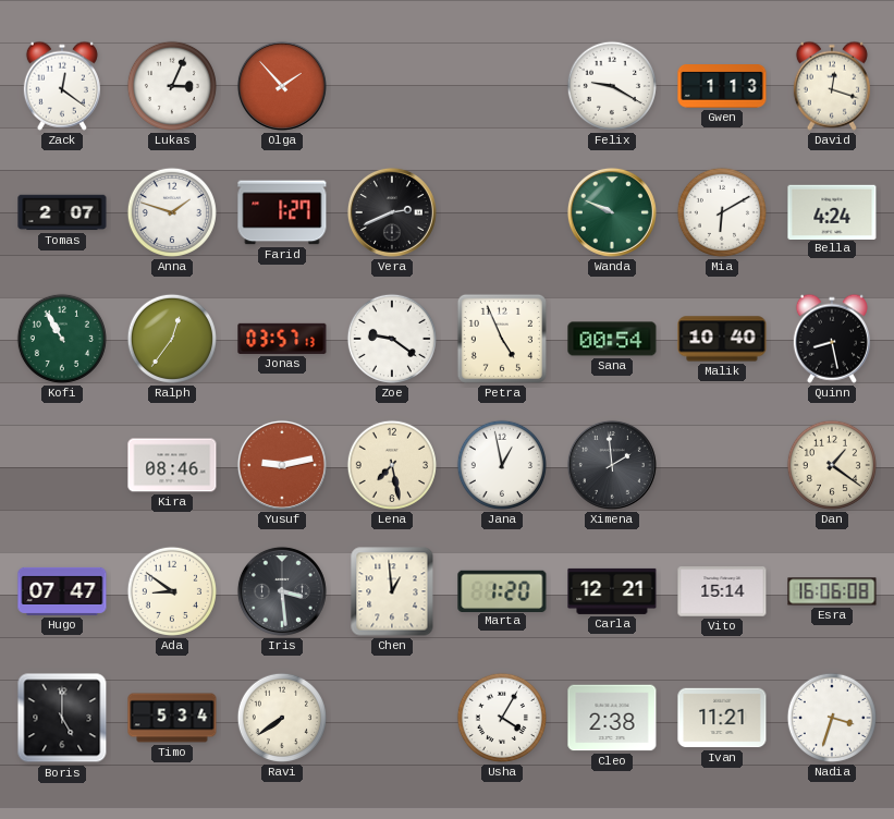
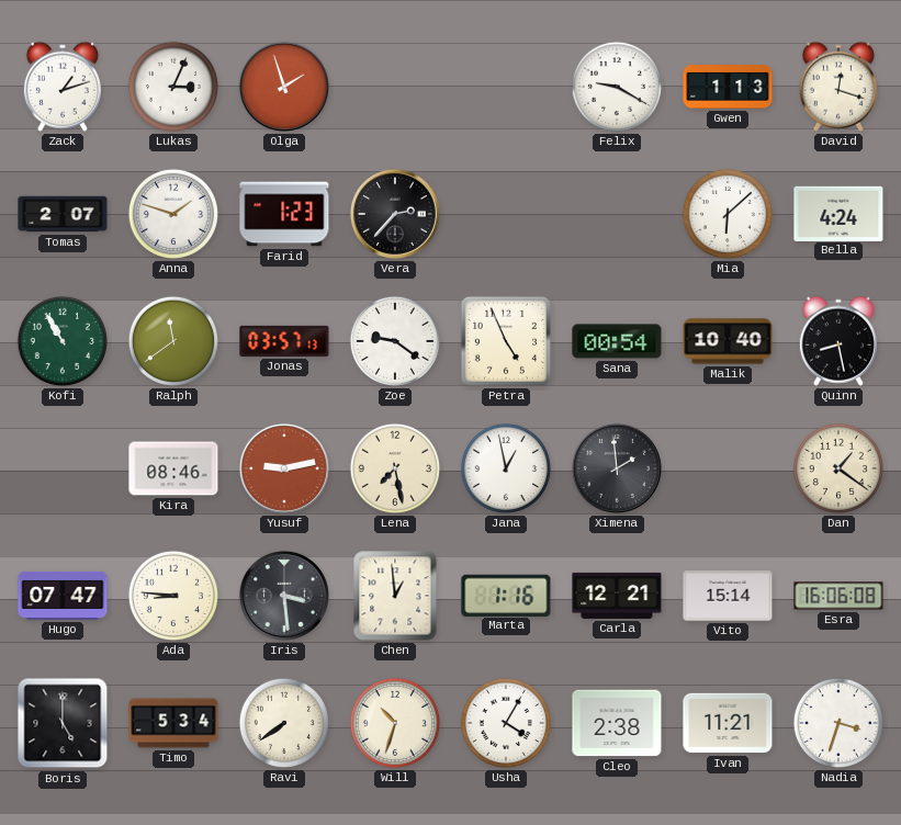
Zack: 12:21 -> 1:12
Olga: 1:53 -> 1:57
Farid: 1:27 -> 1:23
Vera: 2:41 -> 2:37
Wanda: 9:49 -> none
Mia: 6:10 -> 6:08
Ralph: 12:36 -> 11:39
Ada: 8:51 -> 8:46
Marta: 1:20 -> 1:16
Will: none -> 10:33
